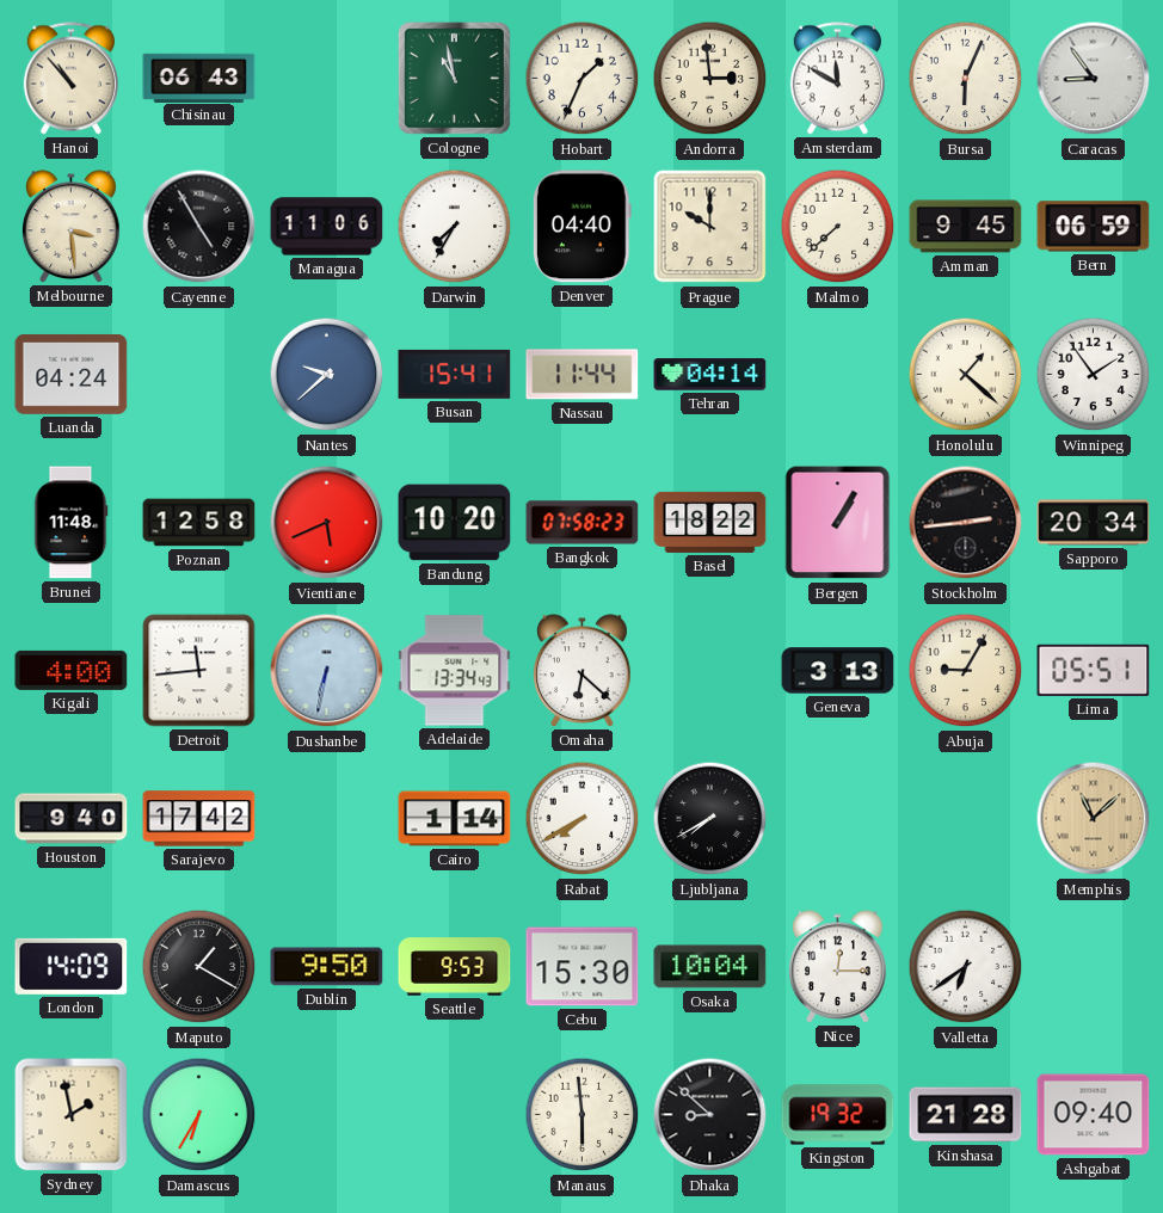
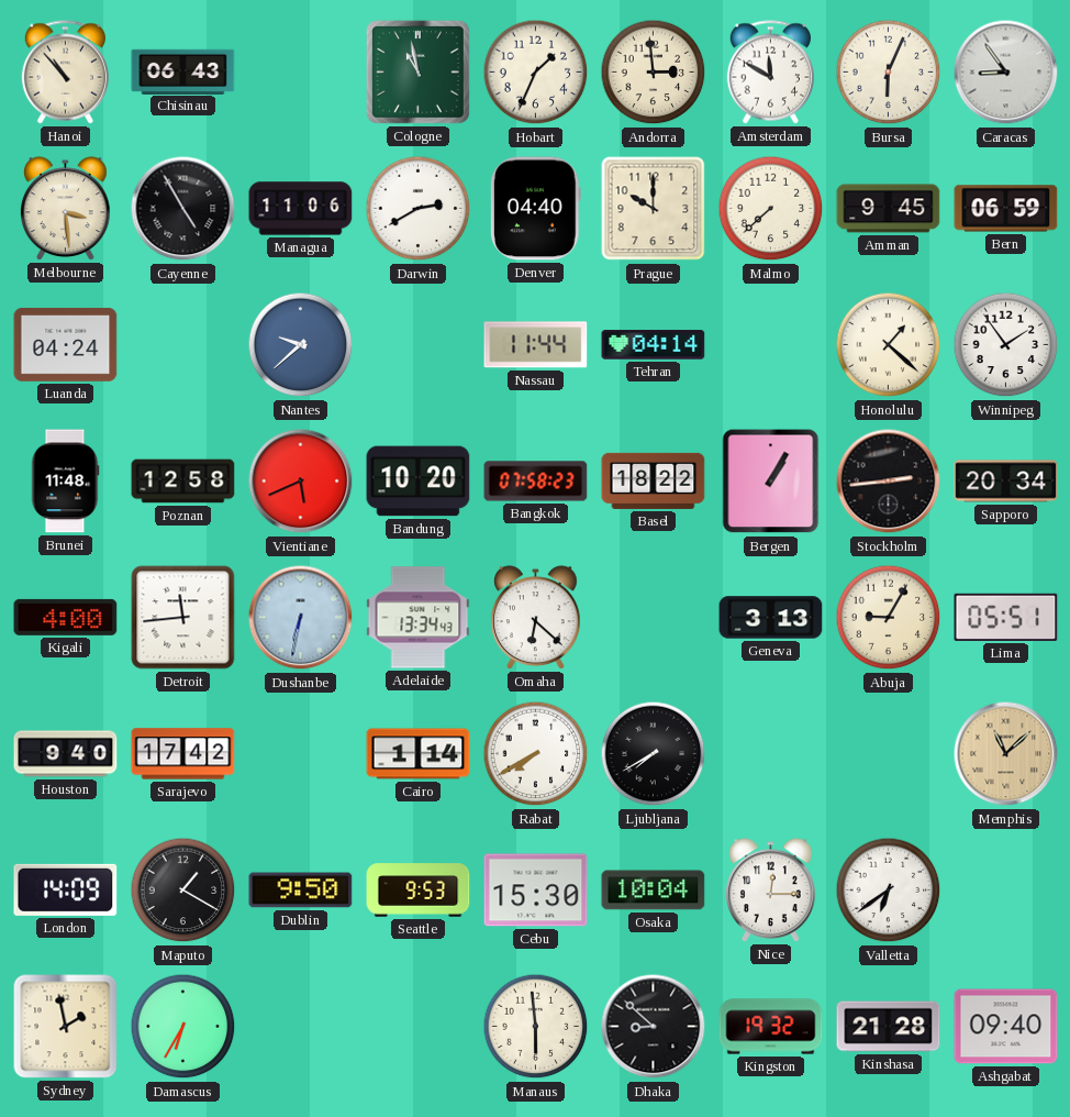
Darwin: 7:35 -> 2:40
Busan: 15:41 -> none
